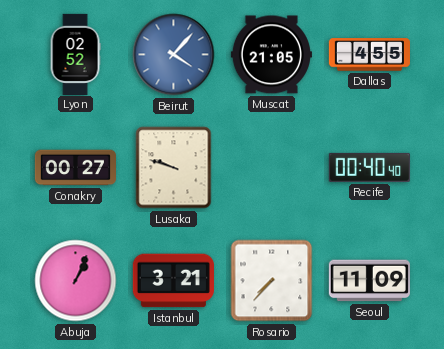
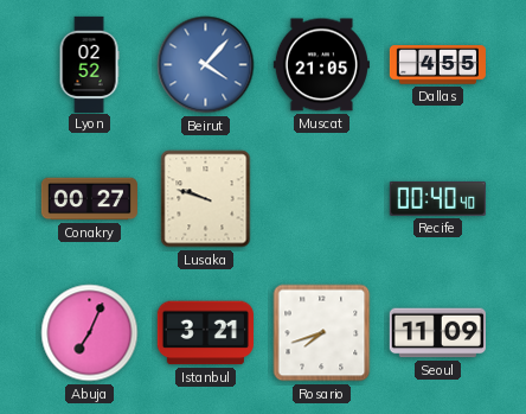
Abuja: 1:04 -> 7:04
Rosario: 7:37 -> 7:42
